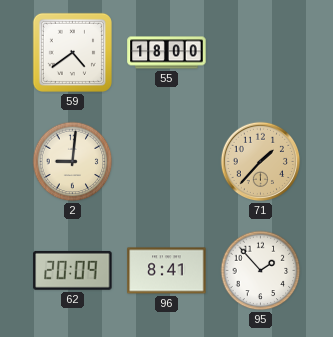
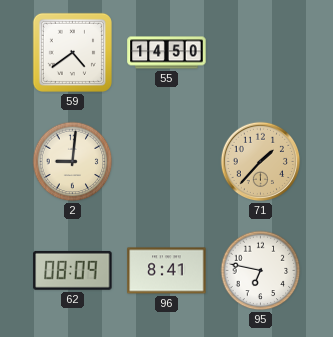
55: 18:00 -> 14:50
62: 20:09 -> 08:09
95: 1:53 -> 6:47
